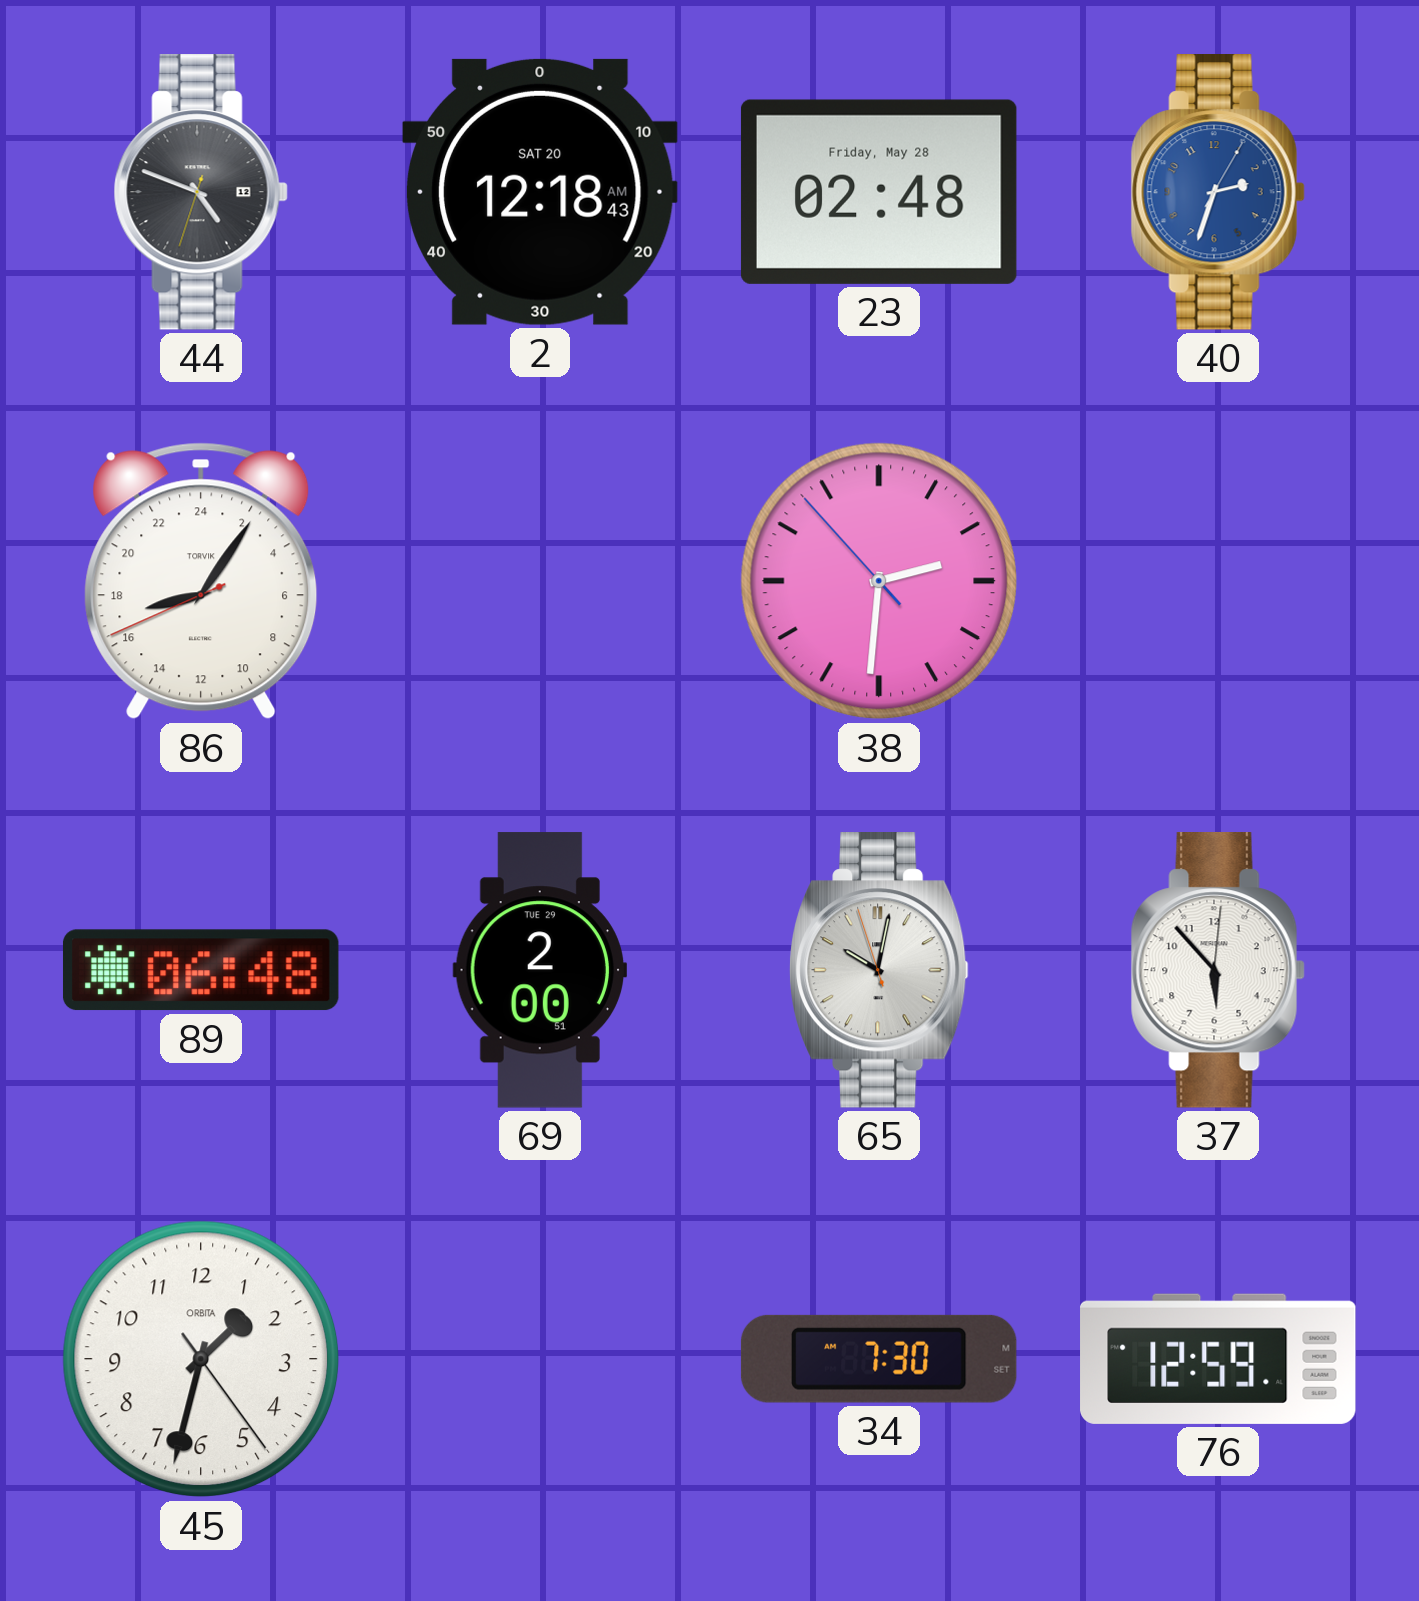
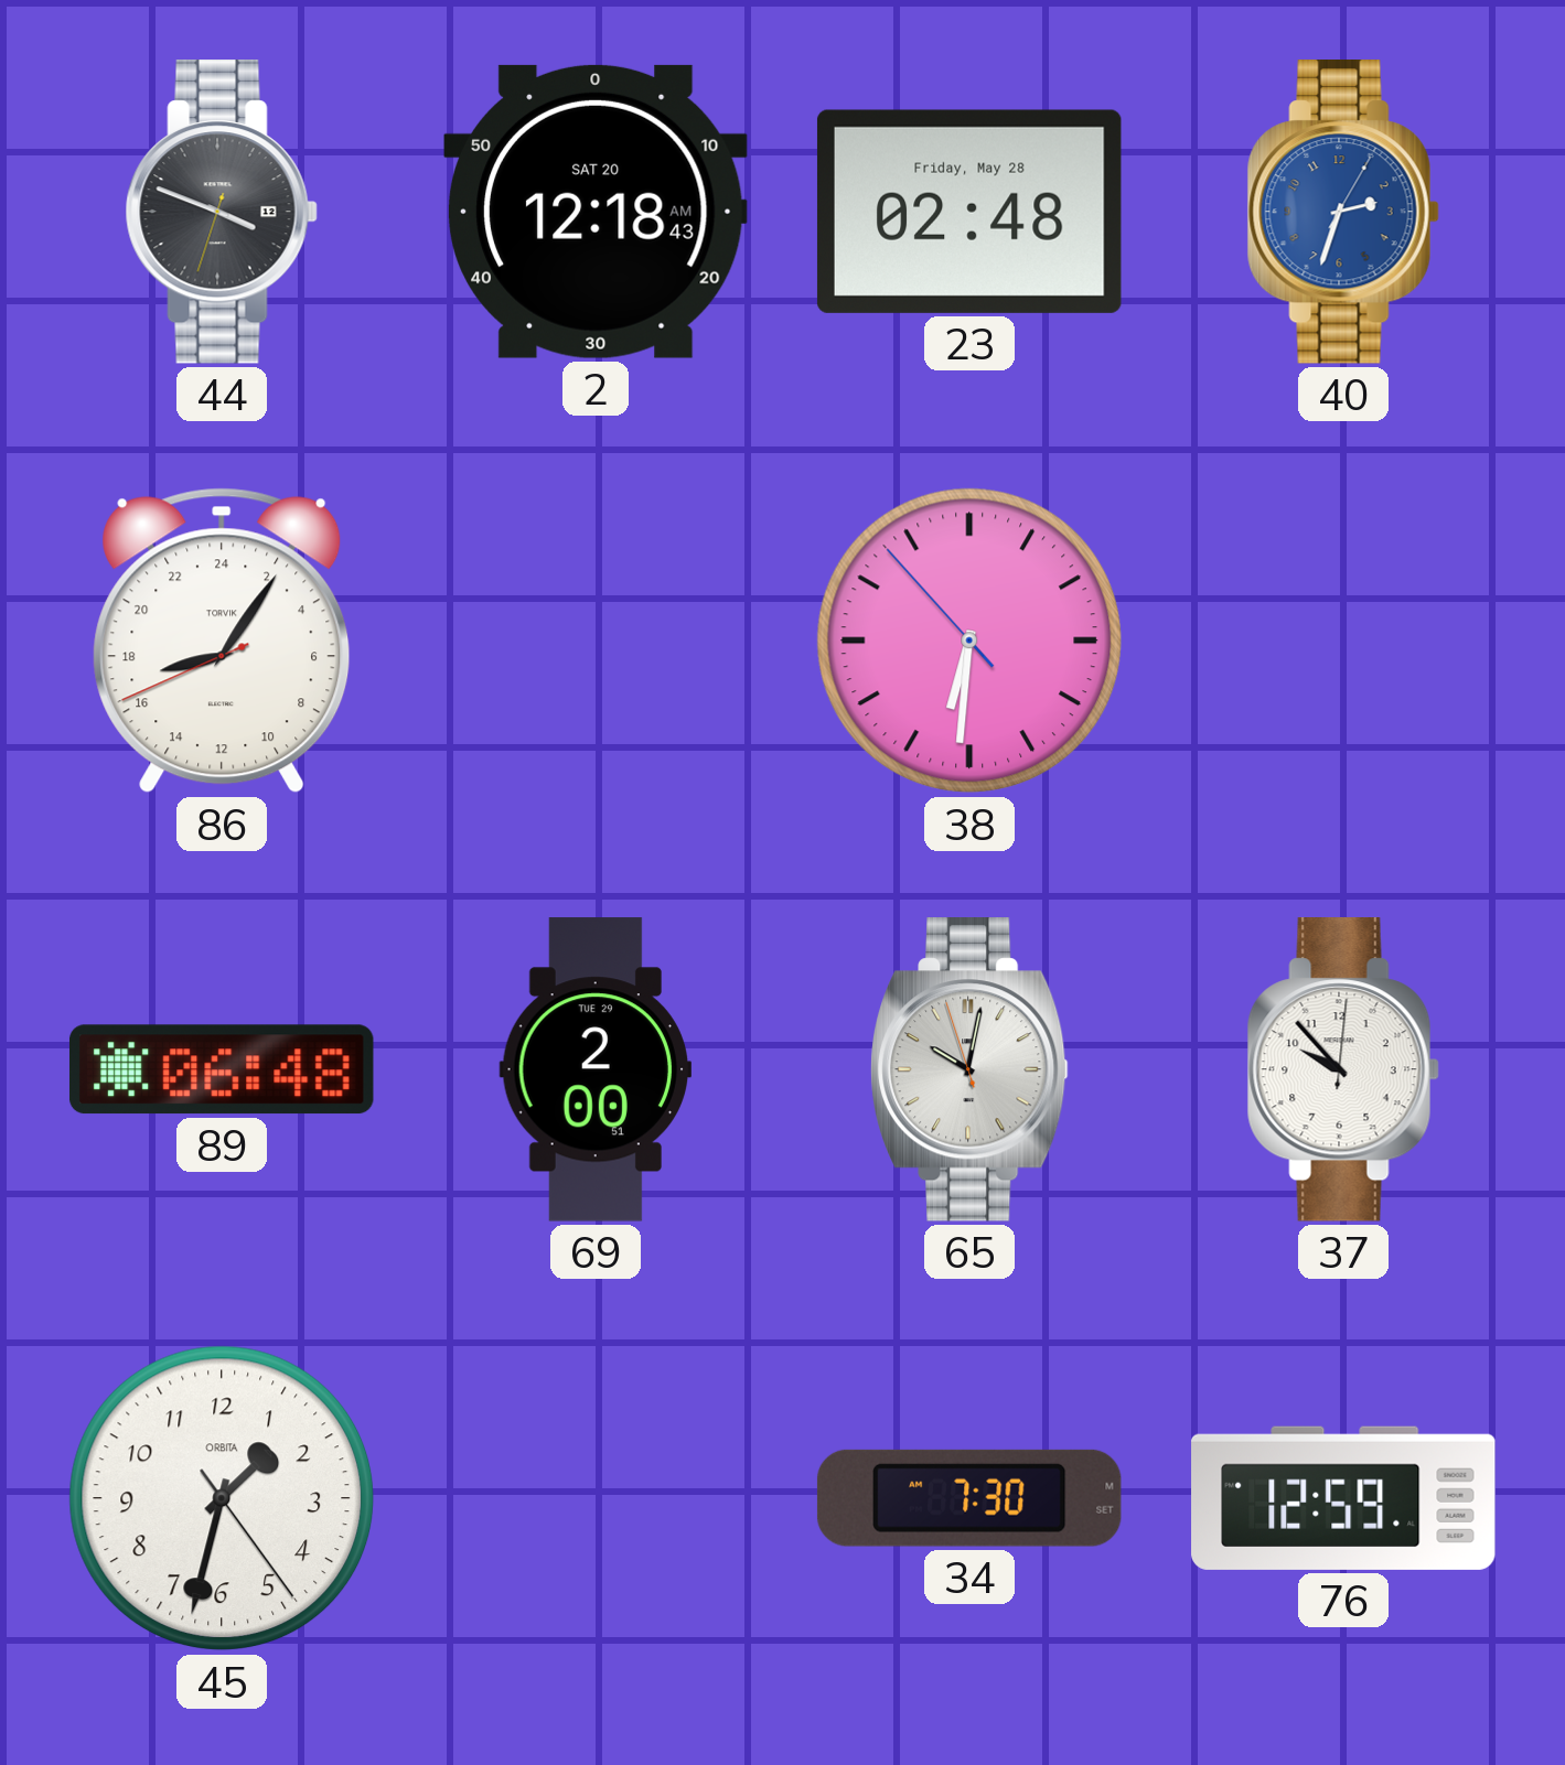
44: 4:48 -> 3:48
38: 2:30 -> 6:30
37: 5:53 -> 9:53
